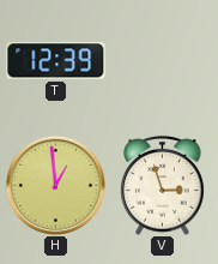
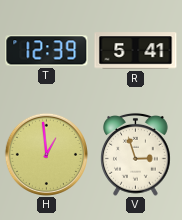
R: none -> 5:41
